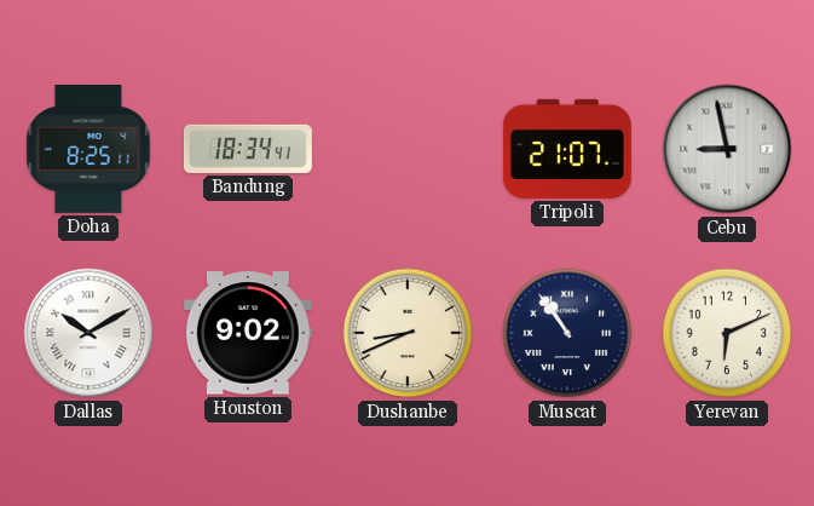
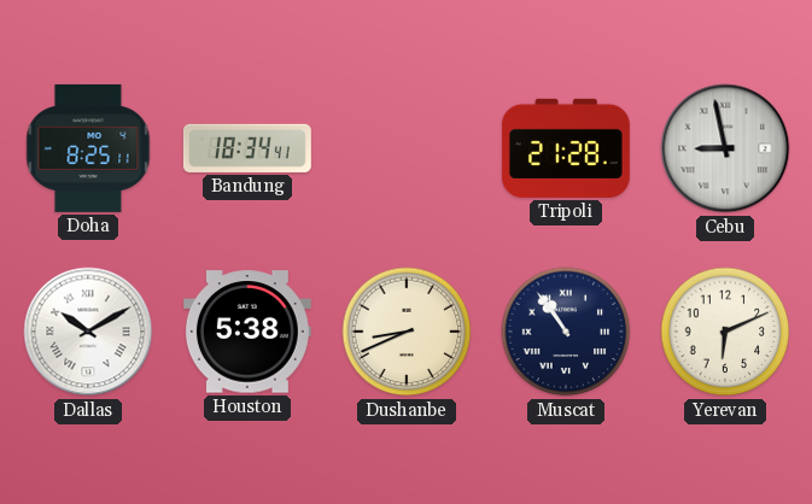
Tripoli: 21:07 -> 21:28
Houston: 9:02 -> 5:38
